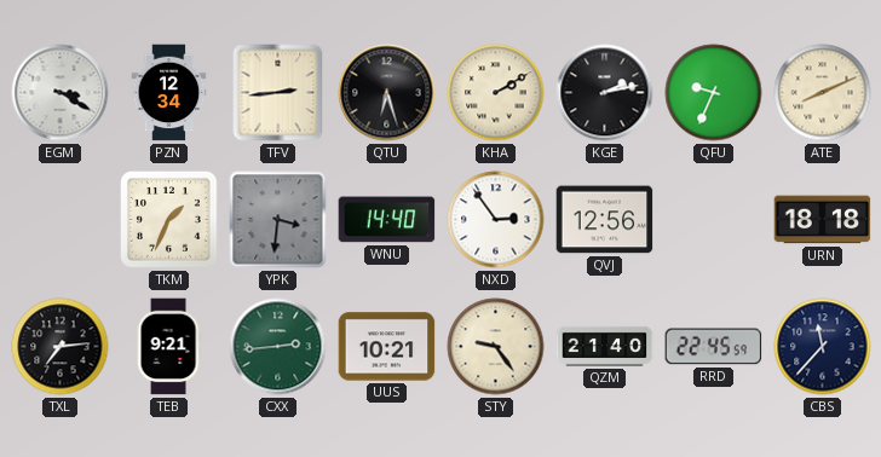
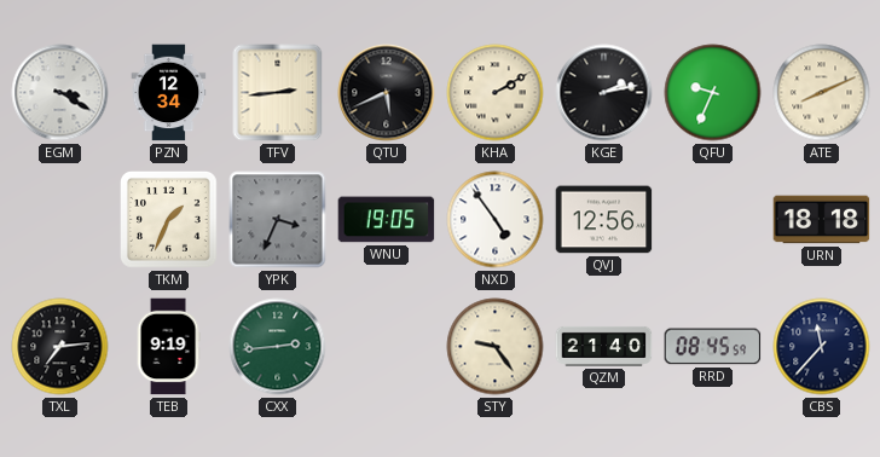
QTU: 6:27 -> 5:41
YPK: 3:31 -> 3:34
WNU: 14:40 -> 19:05
NXD: 2:54 -> 4:54
TEB: 9:21 -> 9:19
UUS: 10:21 -> none
RRD: 22:45 -> 08:45
